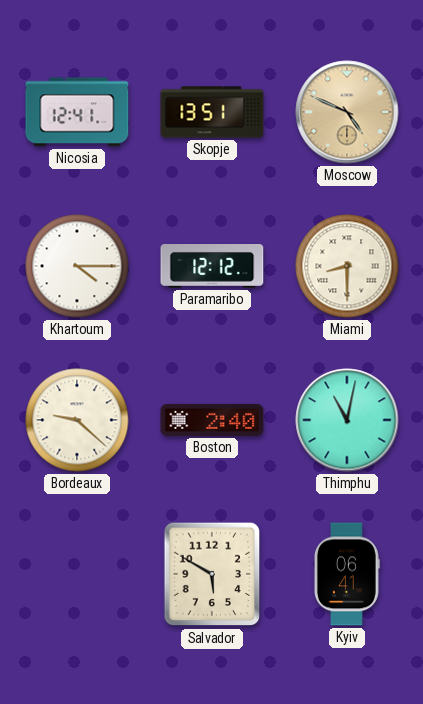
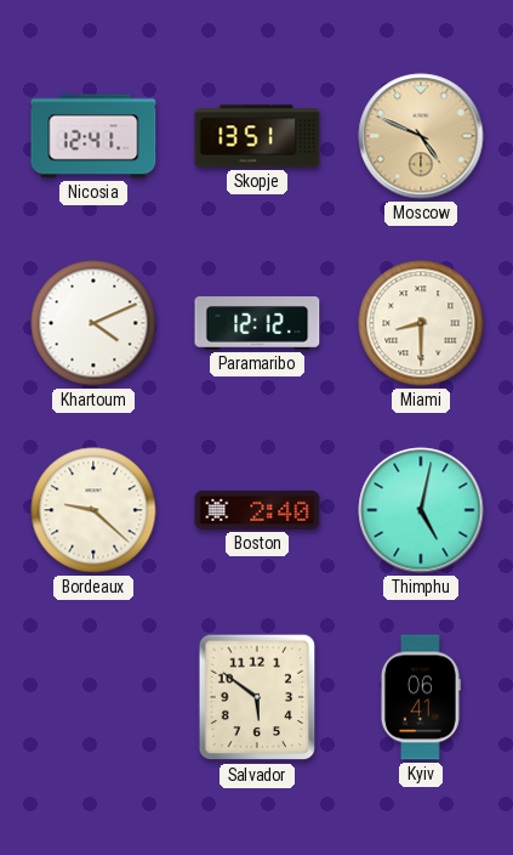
Khartoum: 4:15 -> 4:11
Thimphu: 11:02 -> 5:02
Salvador: 5:50 -> 5:51
